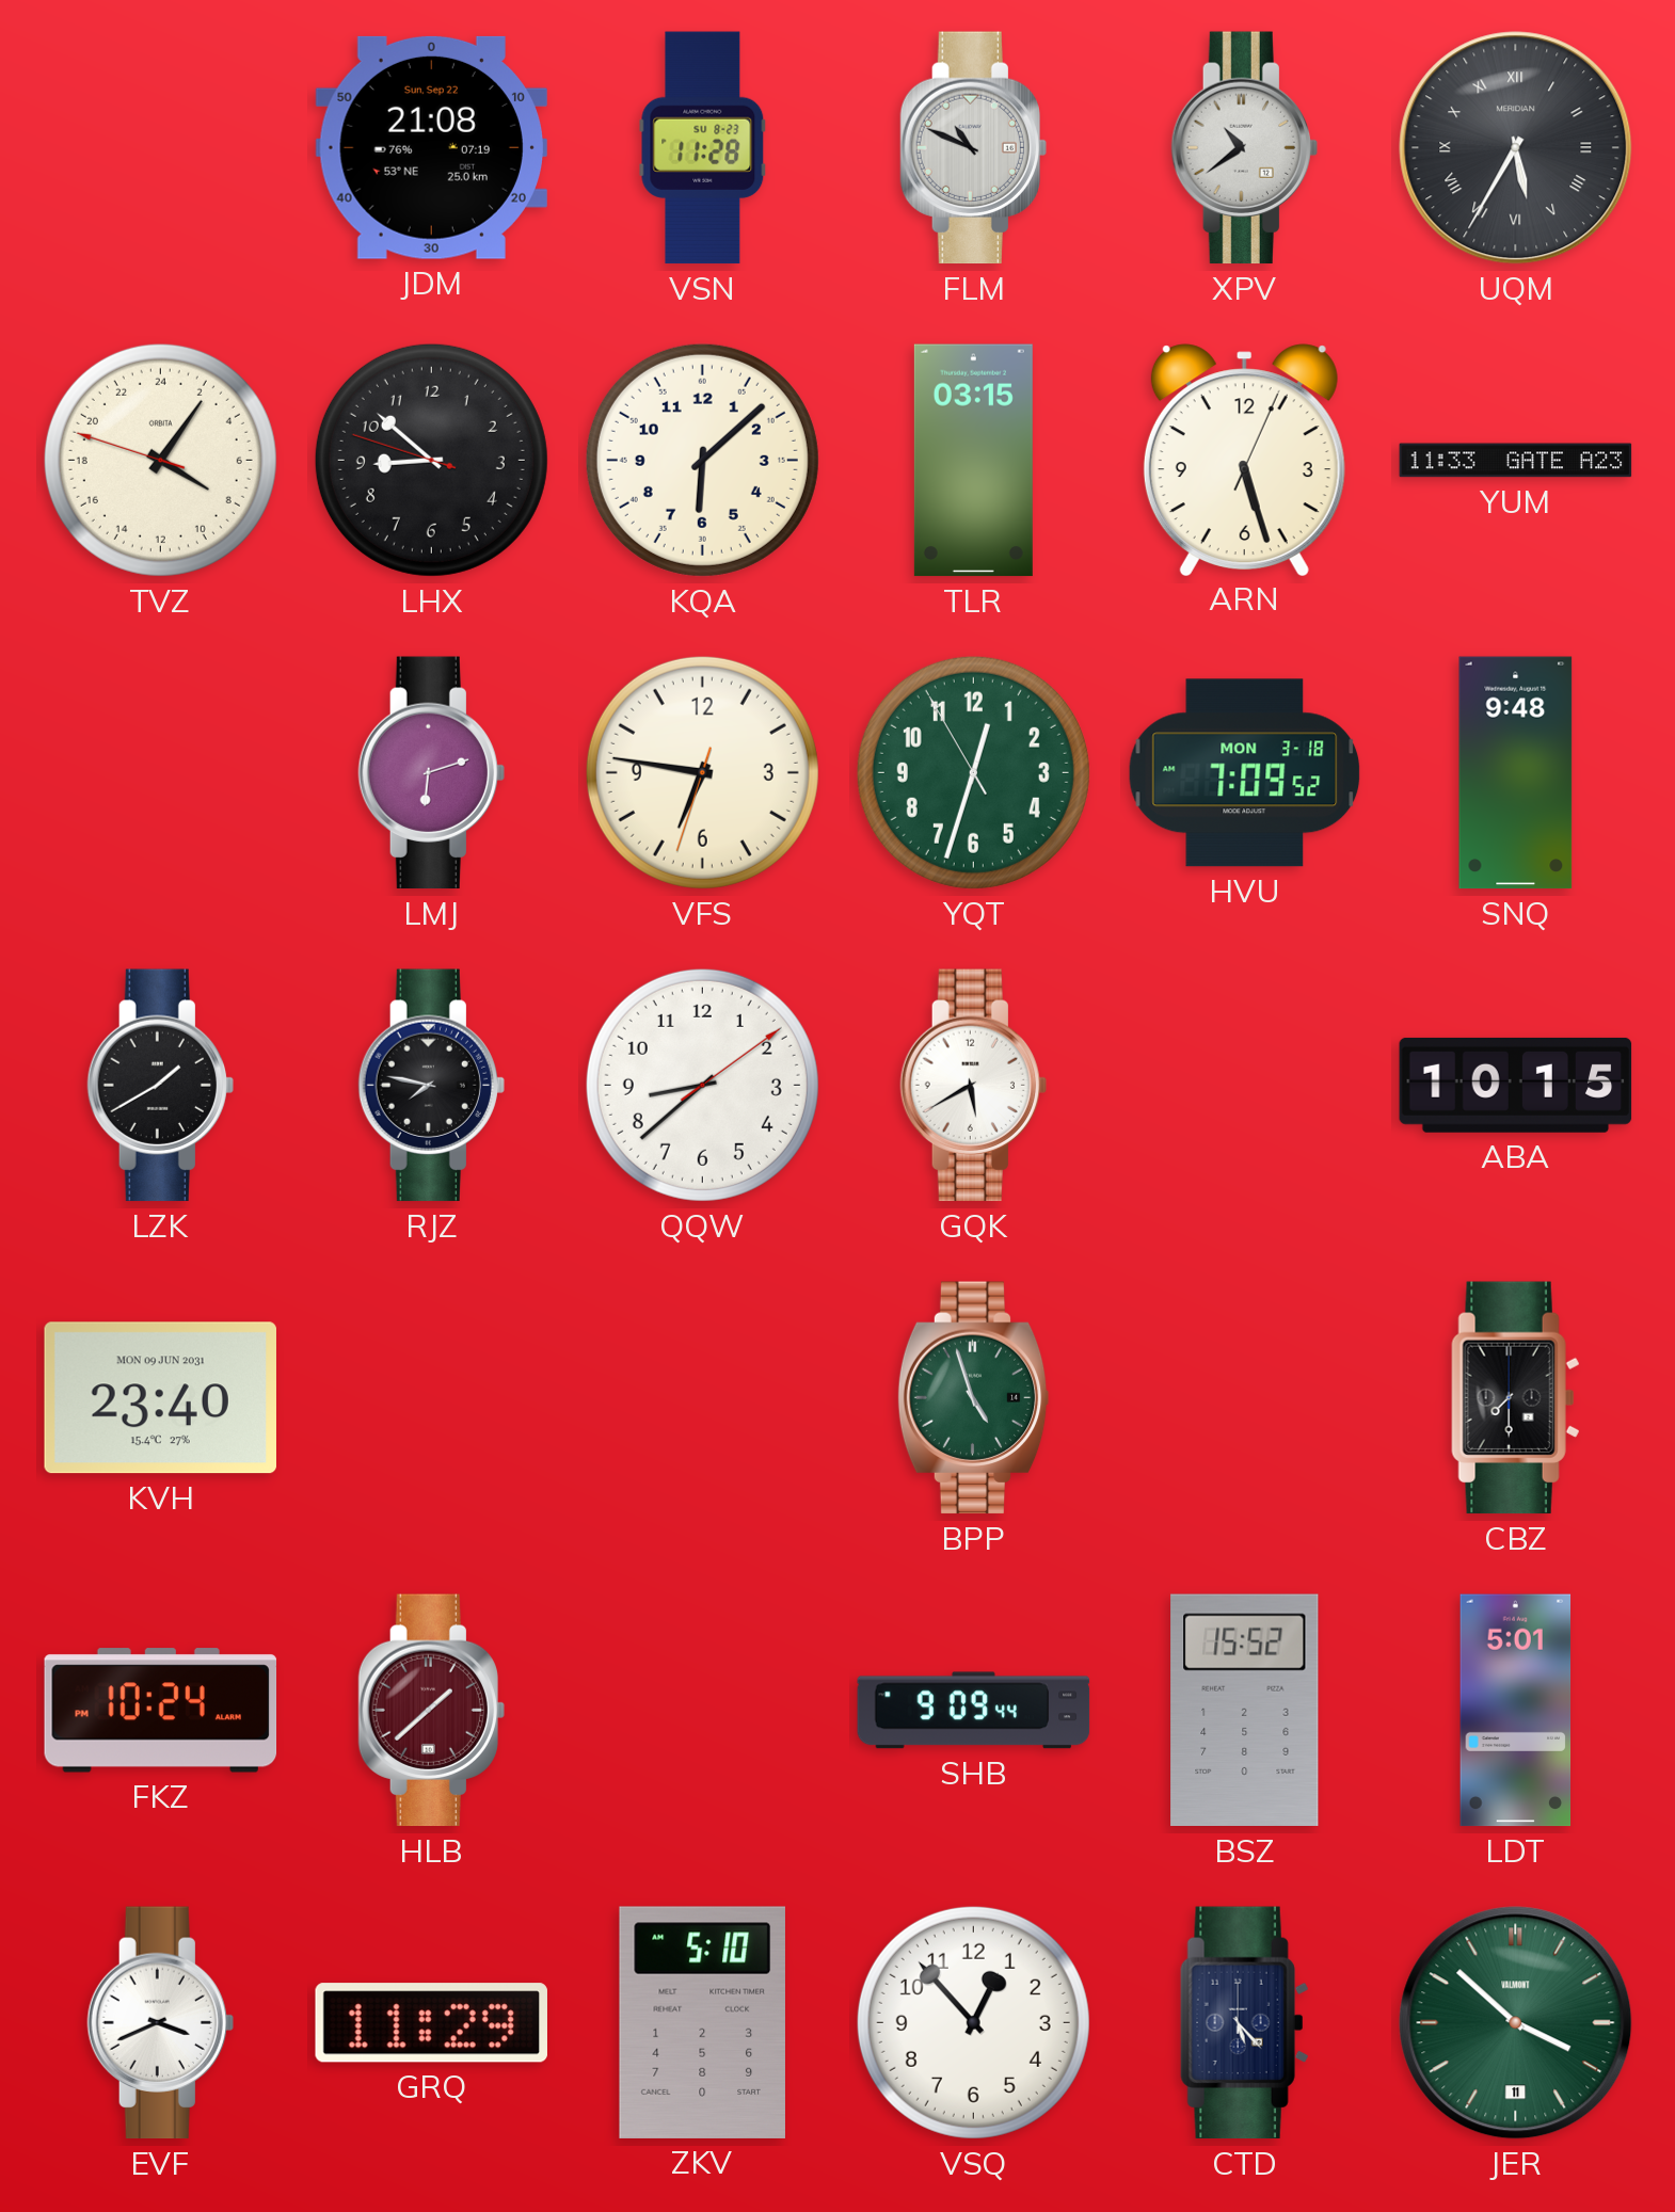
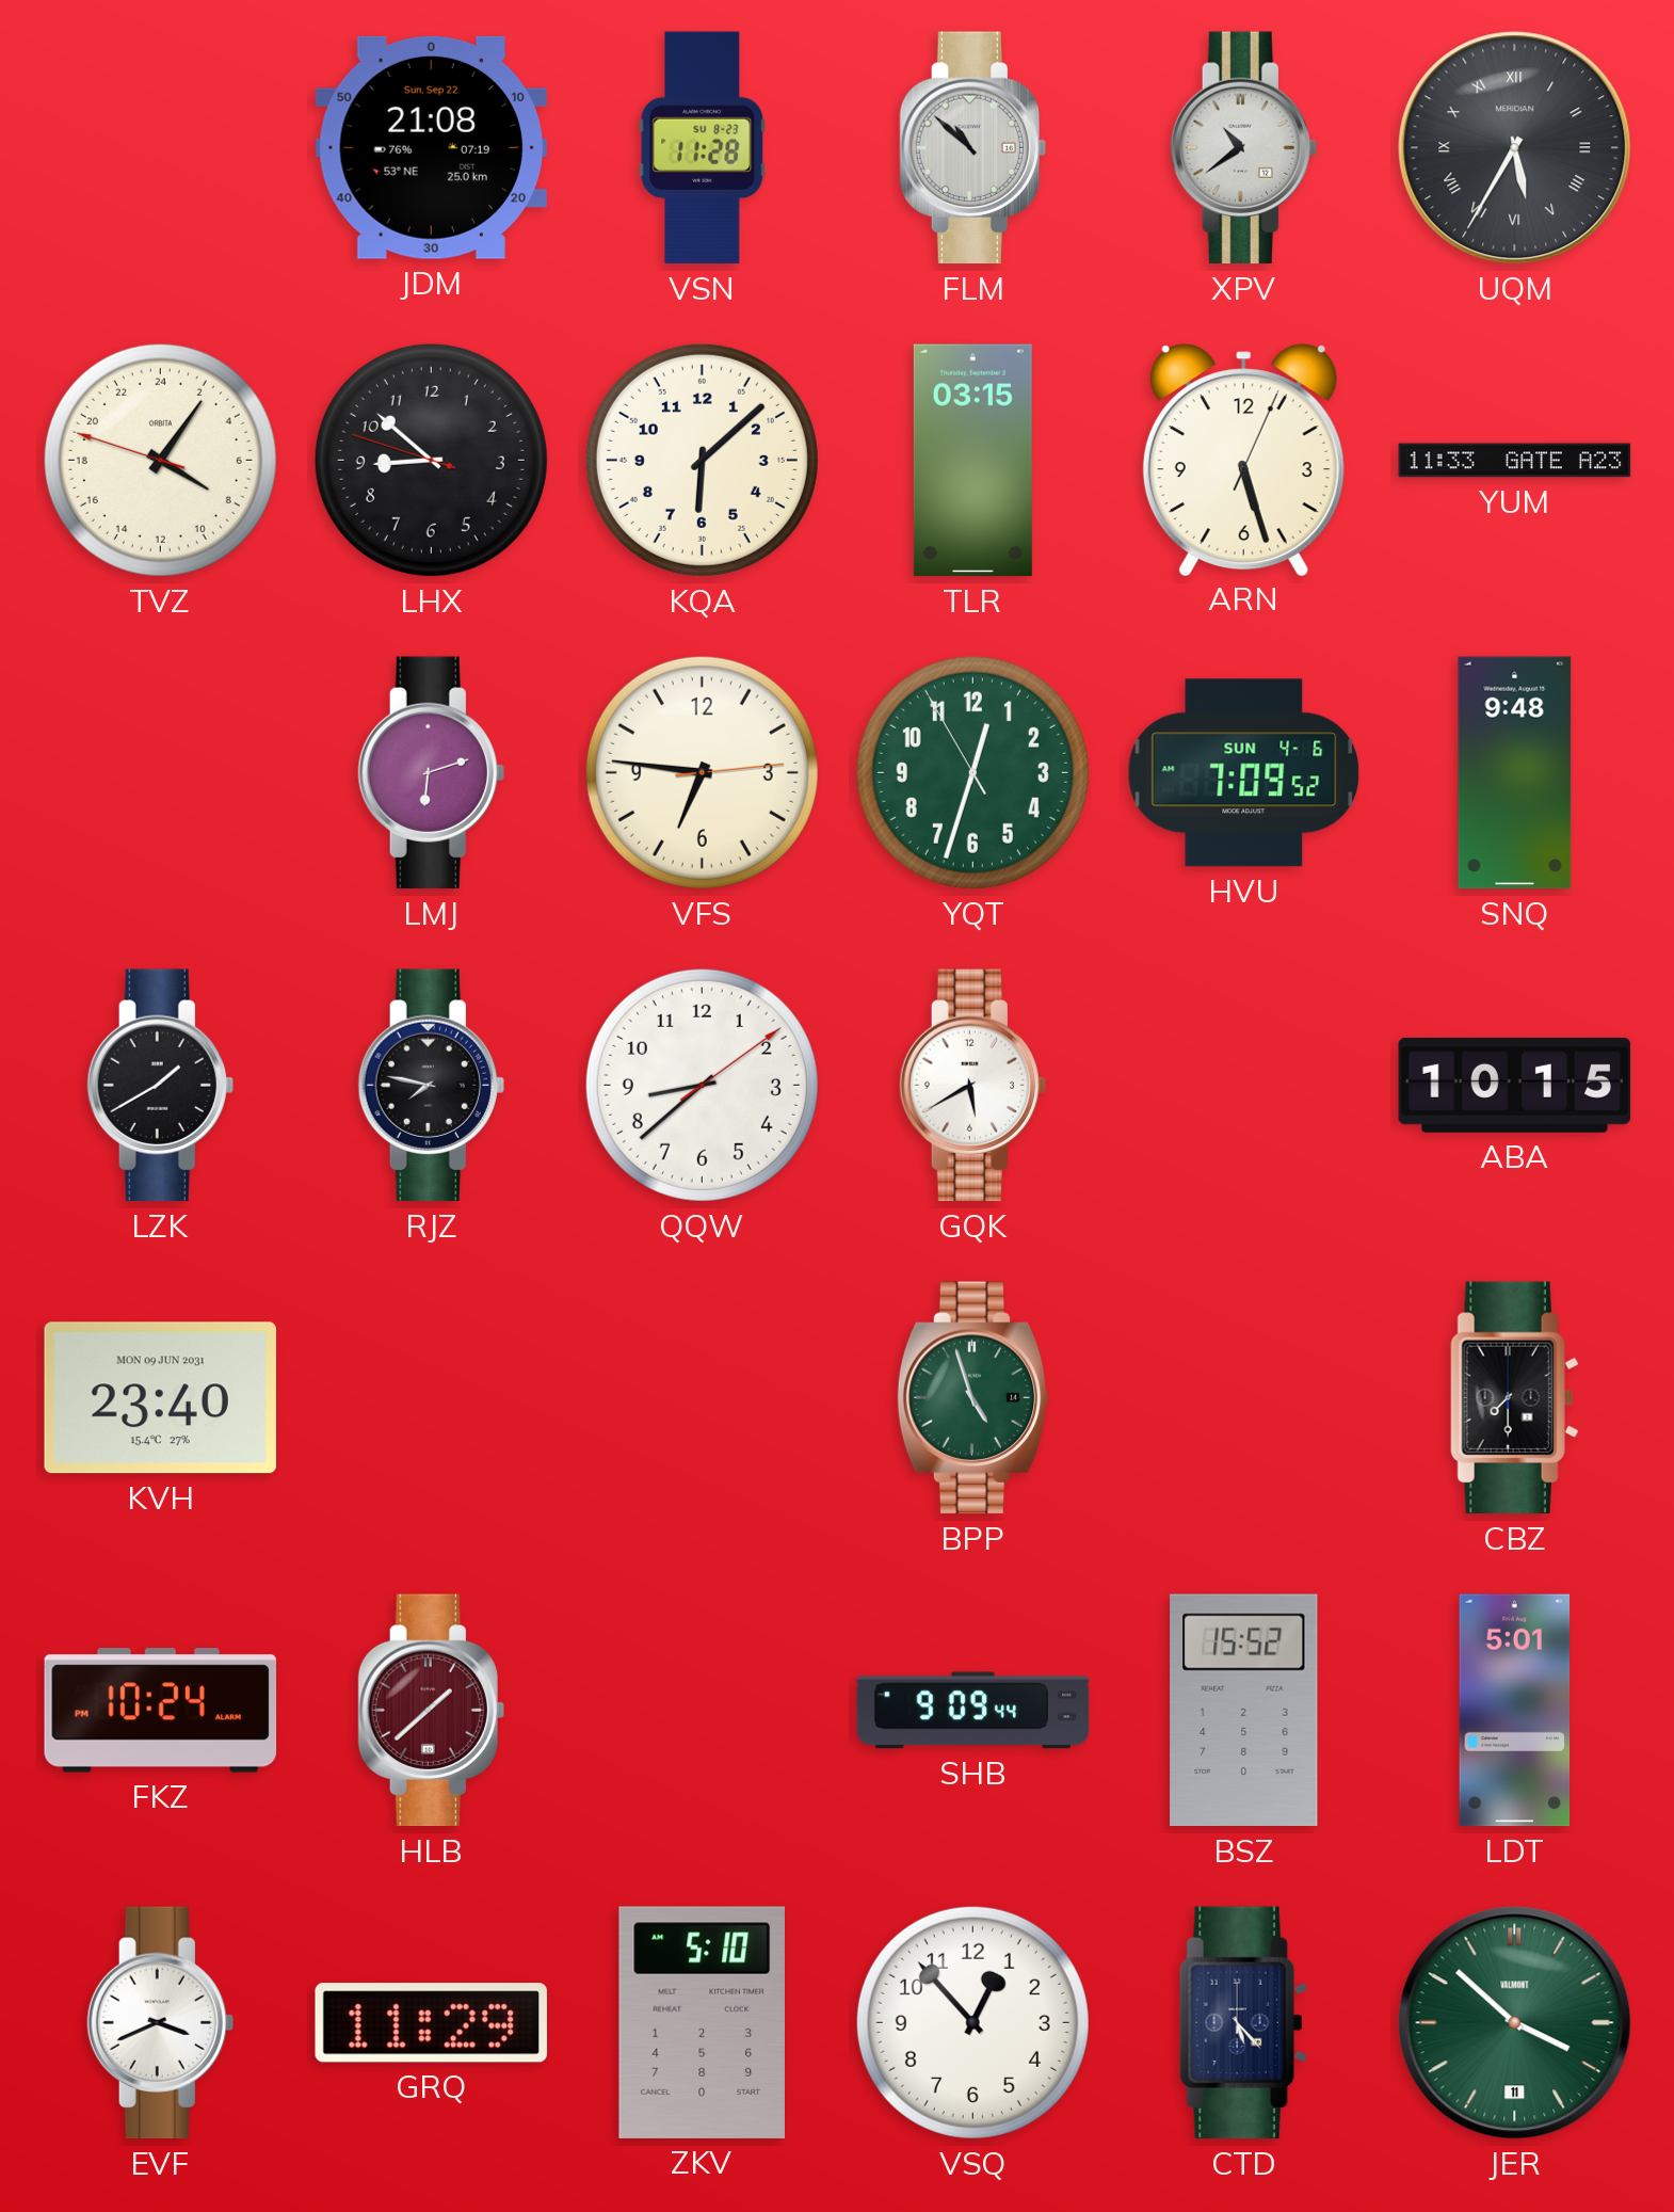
FLM: 10:49 -> 10:52
VFS: 6:46:33 -> 6:46:14
HVU date: MON 3-18 -> SUN 4-6
